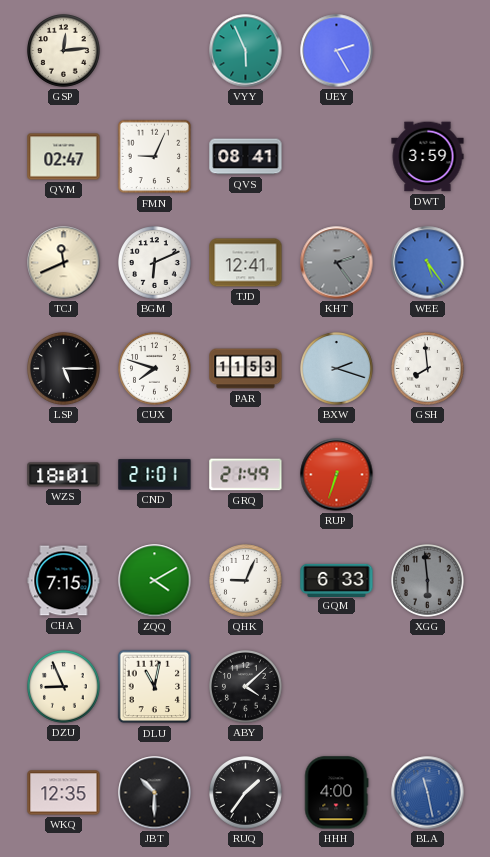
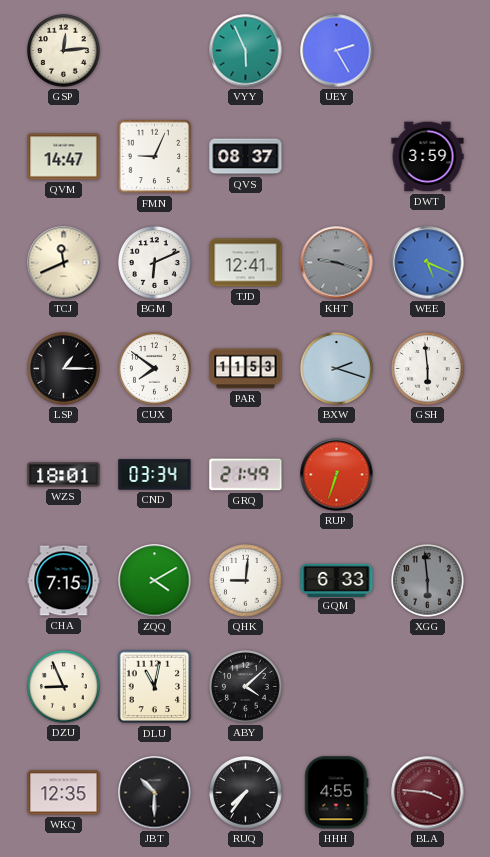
QVM: 02:47 -> 14:47
QVS: 08:41 -> 08:37
KHT: 2:24 -> 9:18
WEE: 5:24 -> 5:19
LSP: 5:15 -> 1:15
CUX: 7:48 -> 7:51
GSH: 7:59 -> 5:59
CND: 21:01 -> 03:34
QHK: 9:04 -> 9:01
RUQ: 1:36 -> 7:36
HHH: 4:00 -> 4:55
BLA: 11:28 -> 3:46
BLA dial: blue -> burgundy
